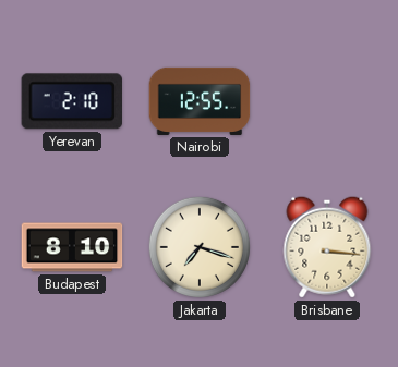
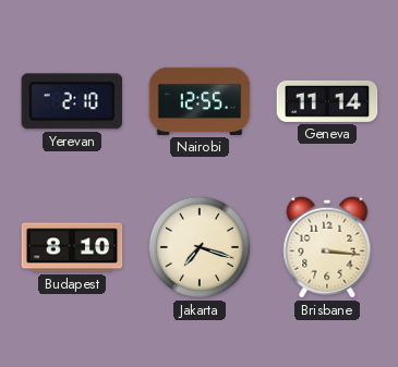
Geneva: none -> 11:14
